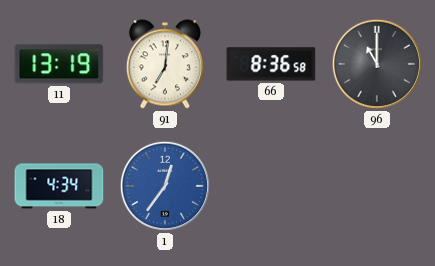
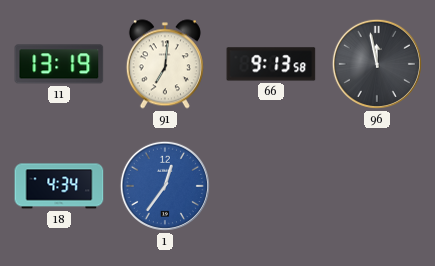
66: 8:36 -> 9:13
96: 11:00 -> 11:58
